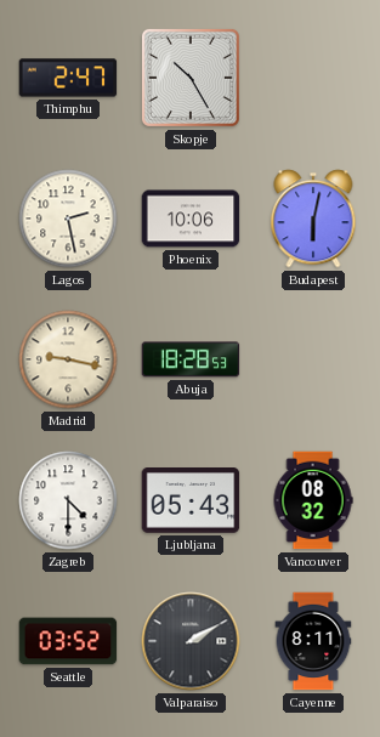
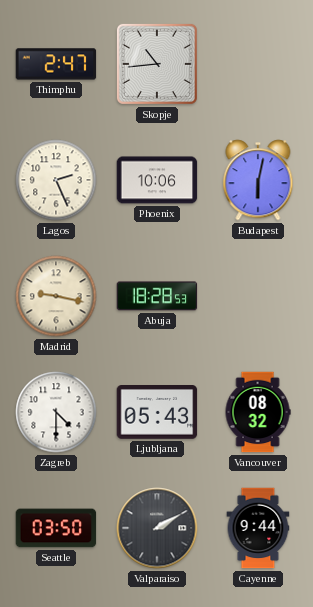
Skopje: 10:25 -> 10:44
Lagos: 2:28 -> 2:26
Seattle: 03:52 -> 03:50
Cayenne: 8:11 -> 9:44
